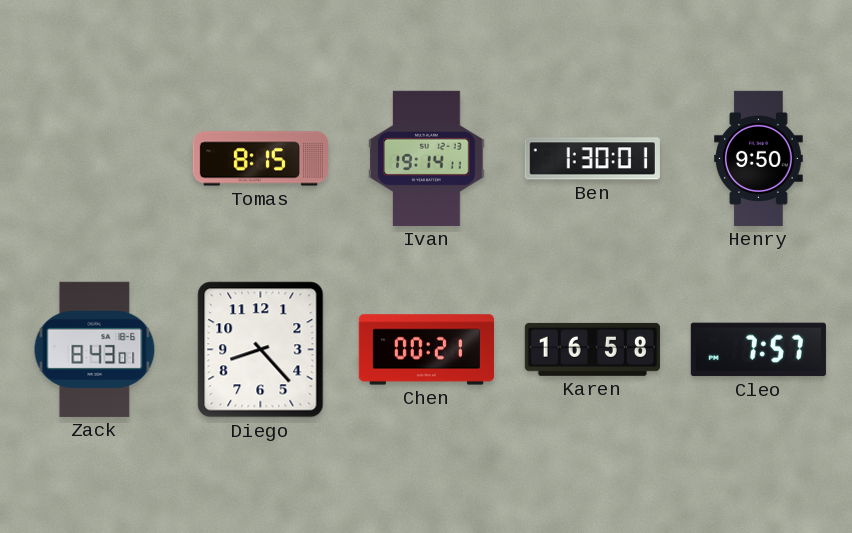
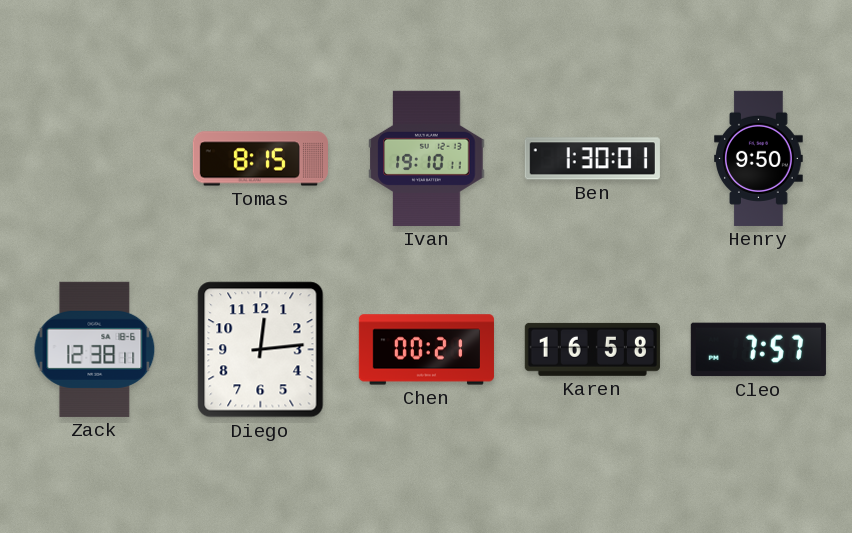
Ivan: 19:14 -> 19:10
Zack: 8:43 -> 12:38
Diego: 8:23 -> 12:14
